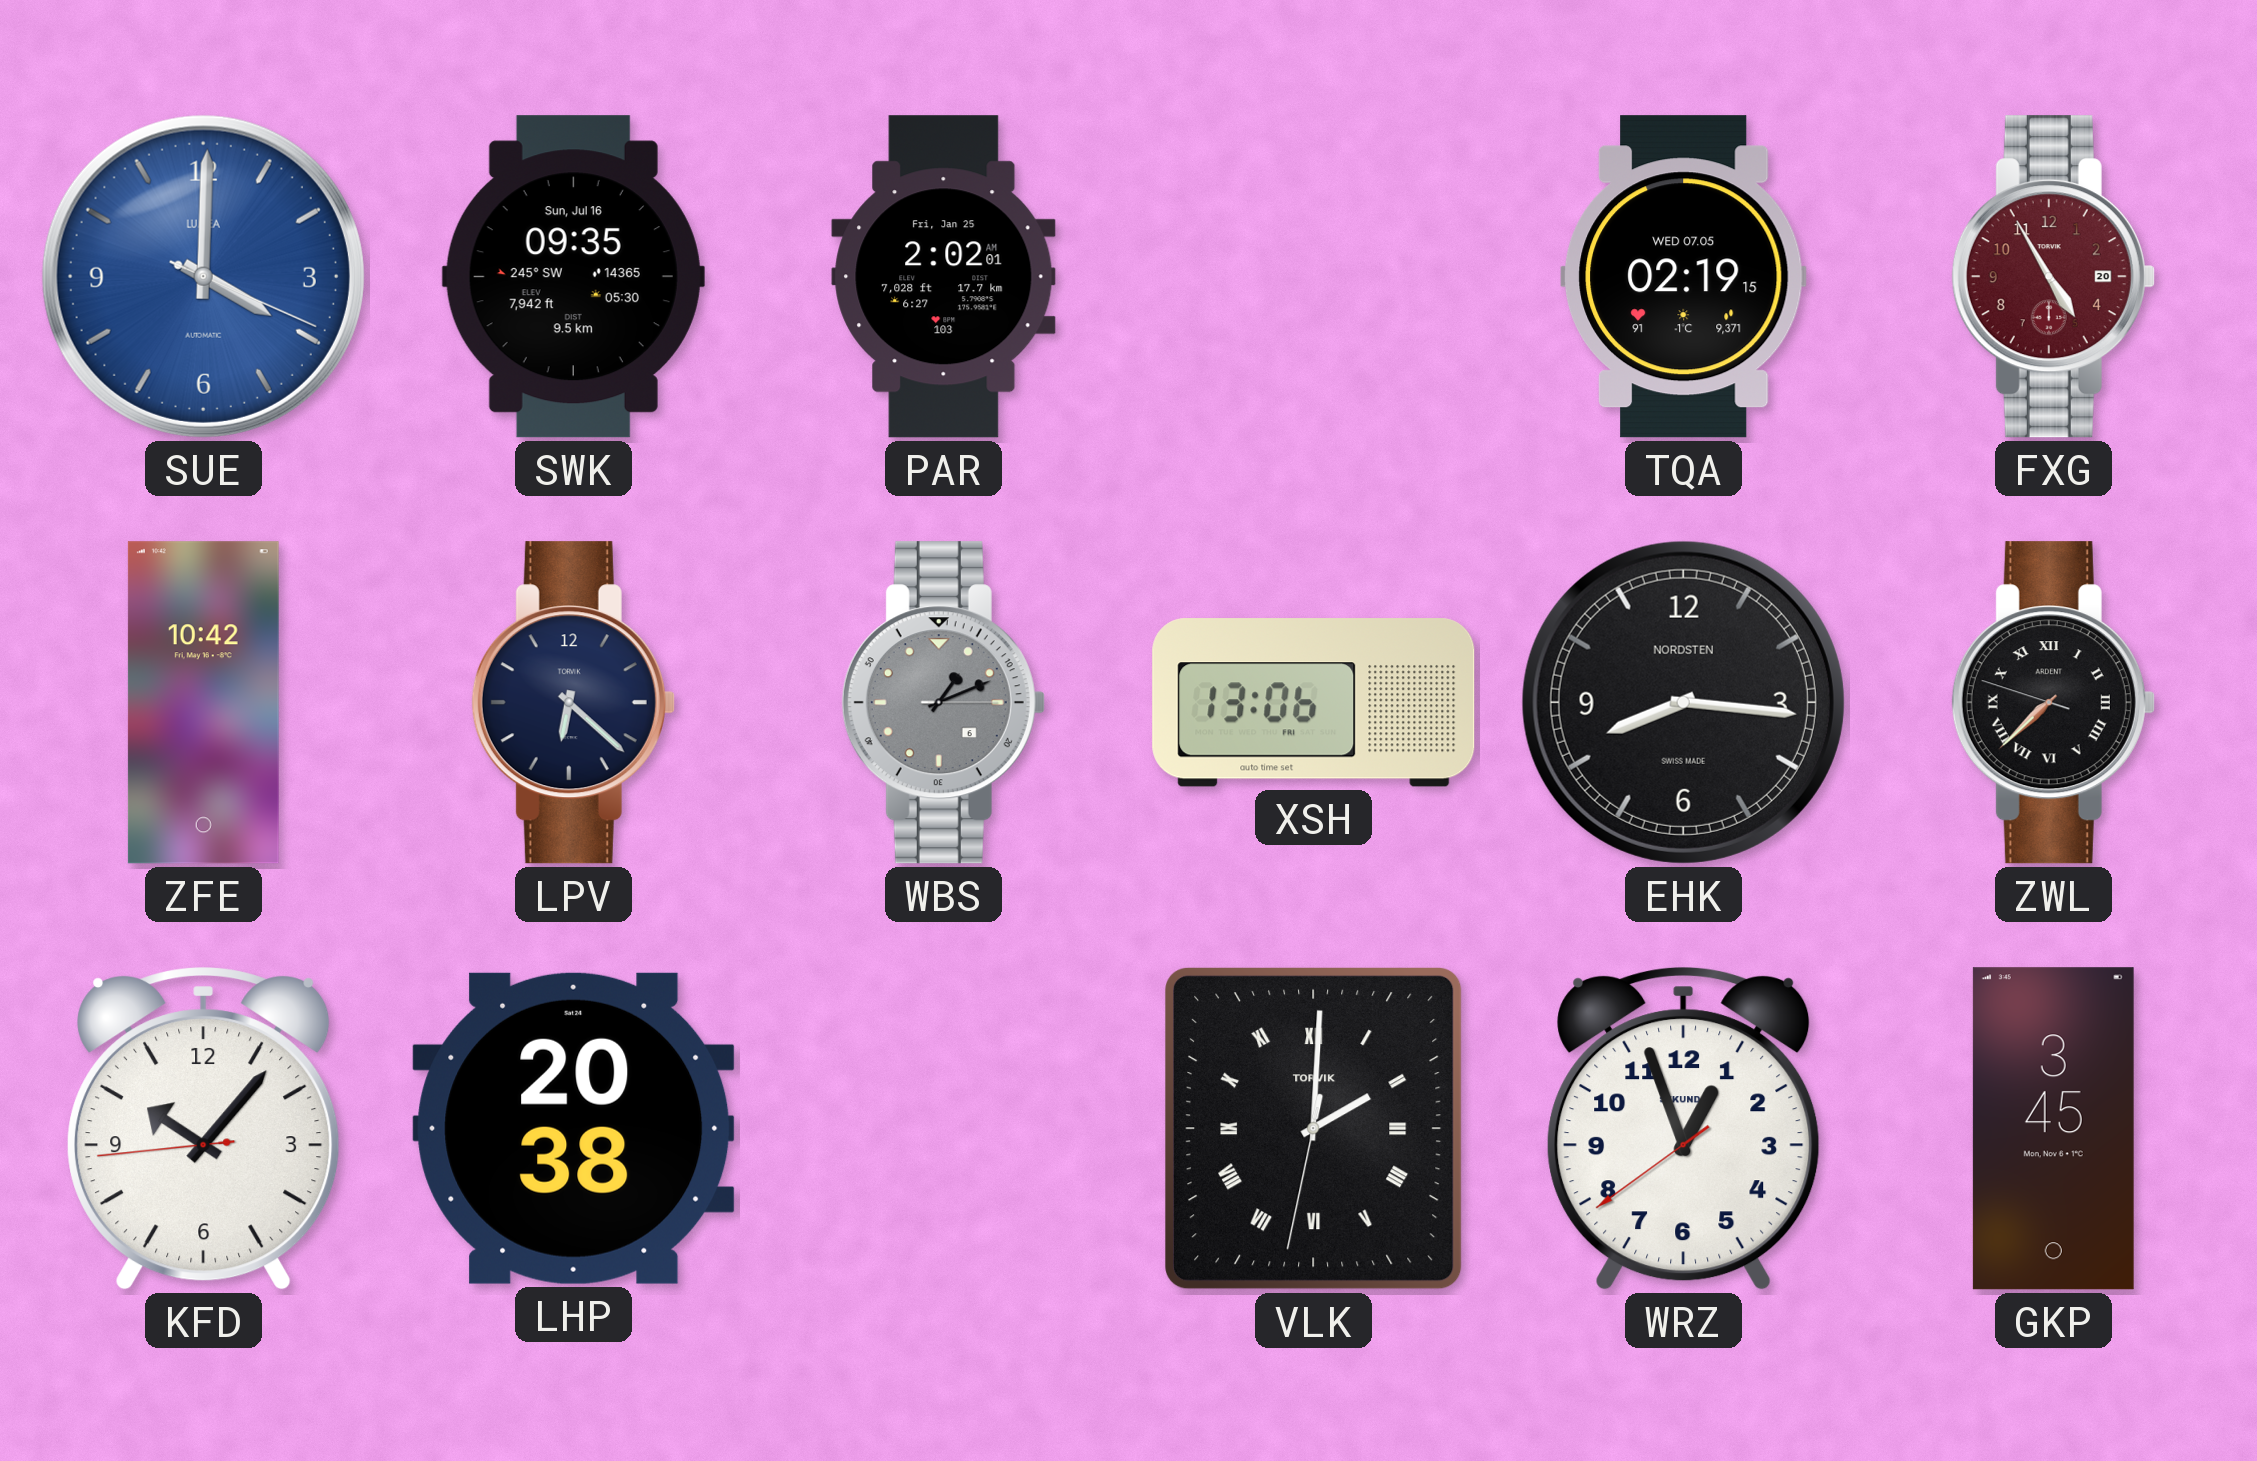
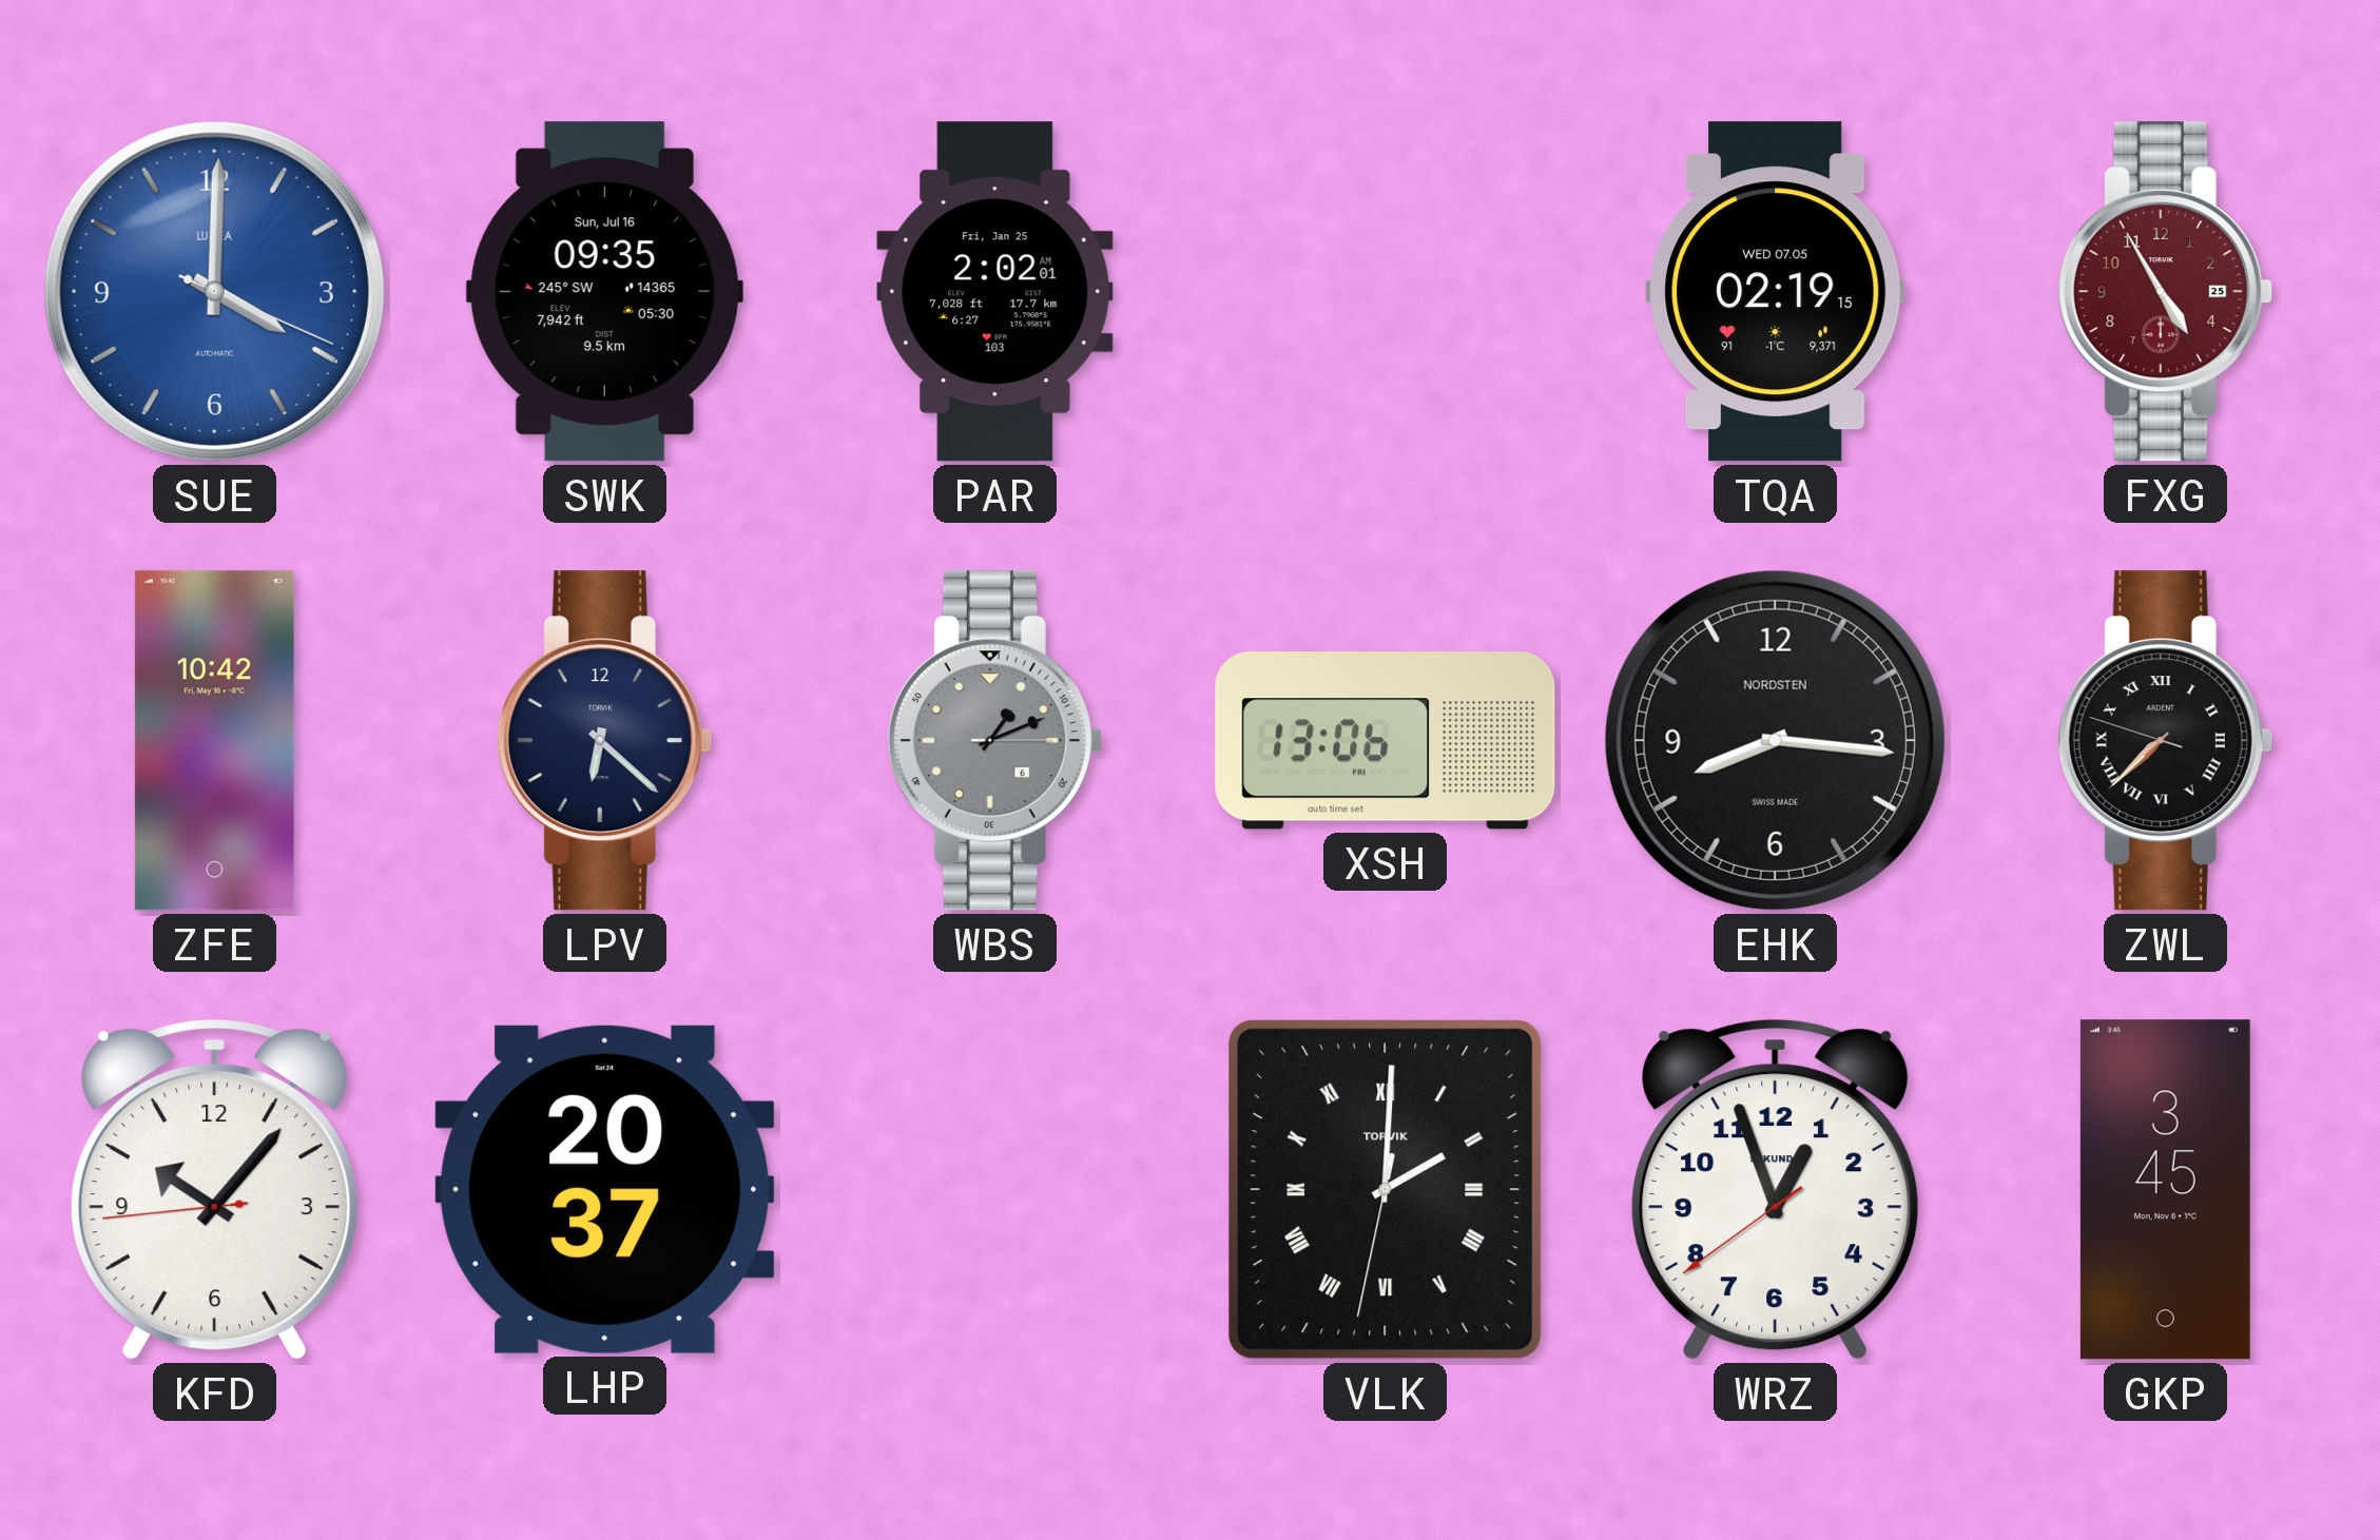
FXG date: 20 -> 25
LHP: 20:38 -> 20:37
